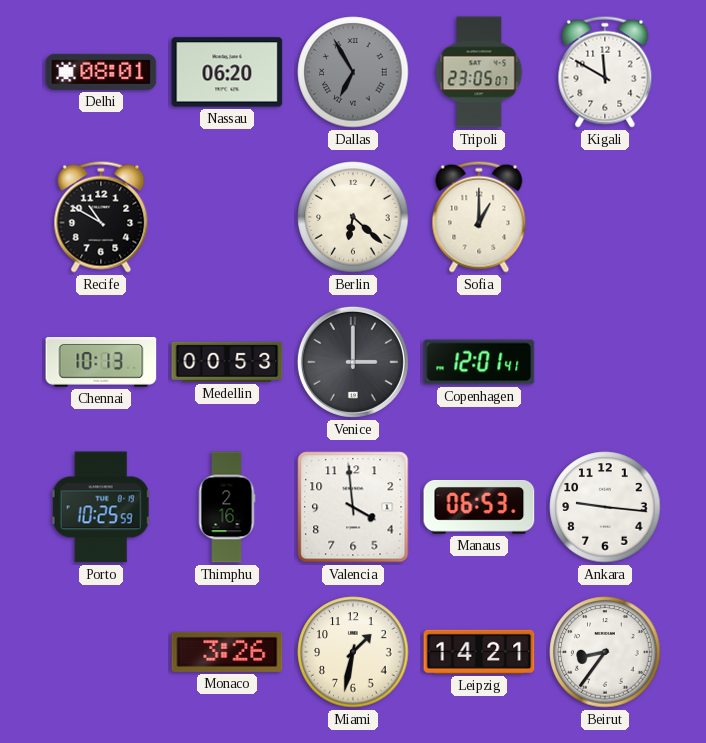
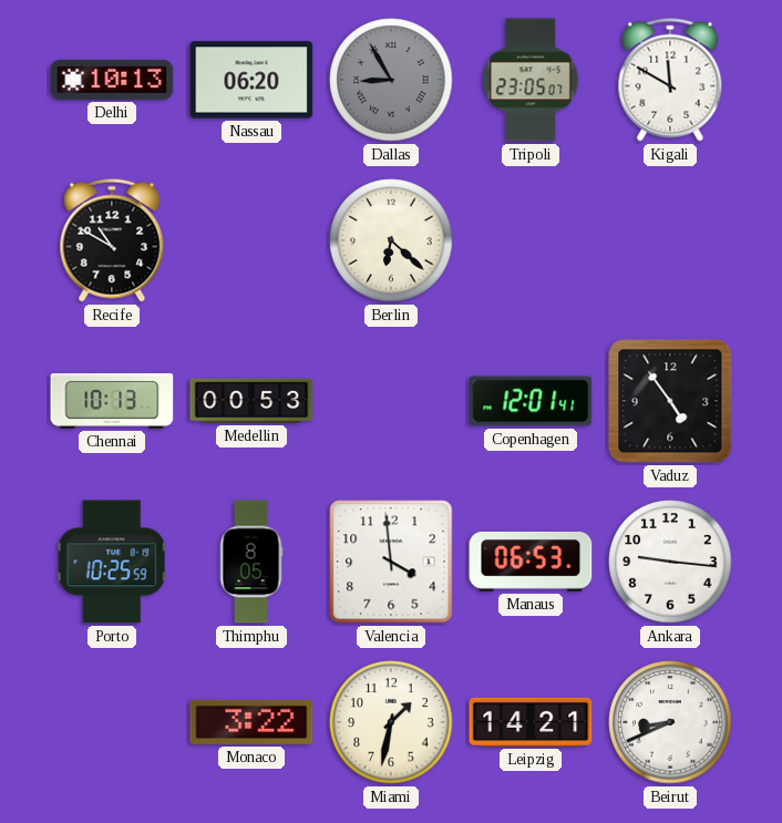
Delhi: 08:01 -> 10:13
Dallas: 6:55 -> 8:55
Sofia: 1:00 -> none
Venice: 3:00 -> none
Vaduz: none -> 4:54
Thimphu: 2:16 -> 8:05
Monaco: 3:26 -> 3:22
Beirut: 8:36 -> 8:41
